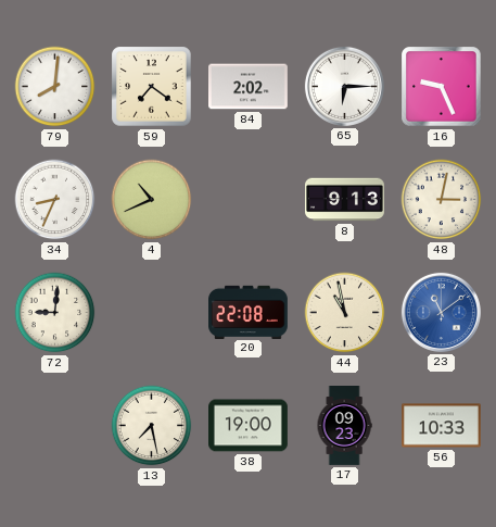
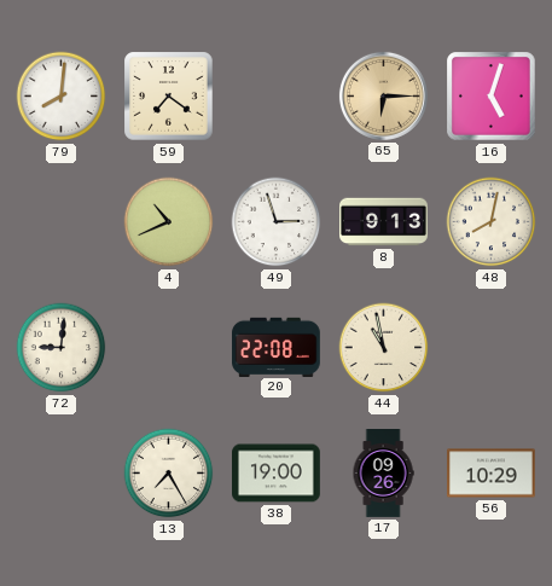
84: 2:02 -> none
65 dial: white -> champagne
16: 9:26 -> 5:03
34: 8:34 -> none
49: none -> 2:57
48: 3:02 -> 8:02
23: 11:09 -> none
13: 7:28 -> 7:25
17: 09:23 -> 09:26
56: 10:33 -> 10:29
